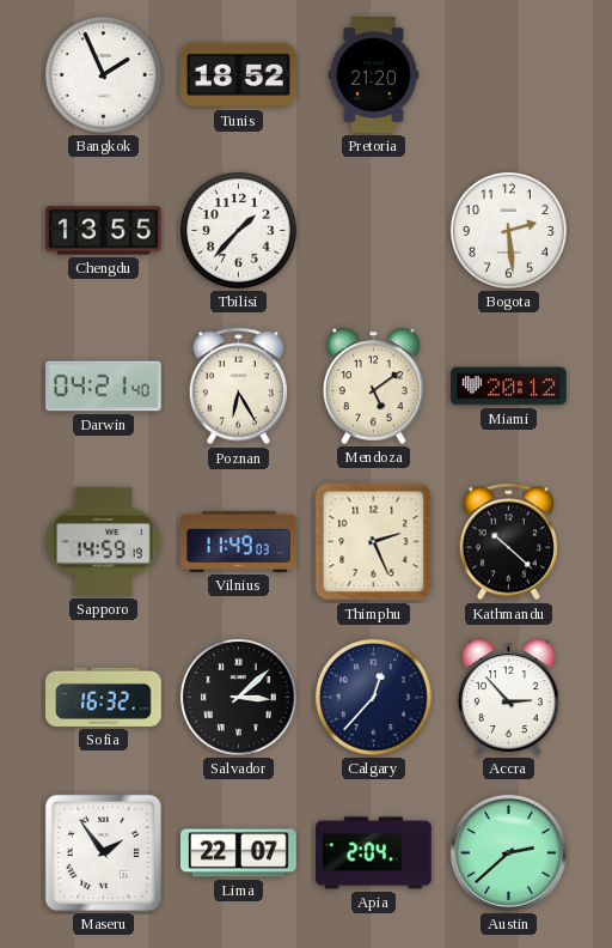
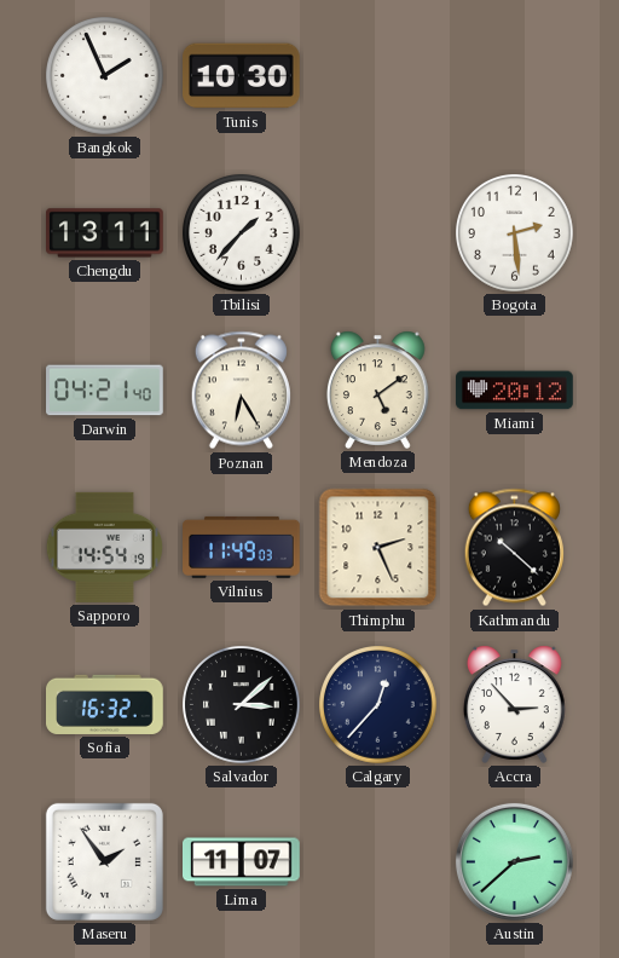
Tunis: 18:52 -> 10:30
Pretoria: 21:20 -> none
Chengdu: 13:55 -> 13:11
Sapporo: 14:59 -> 14:54
Lima: 22:07 -> 11:07
Apia: 2:04 -> none
